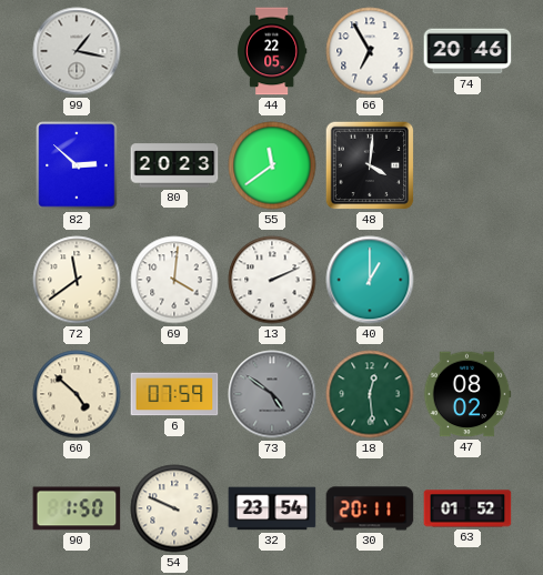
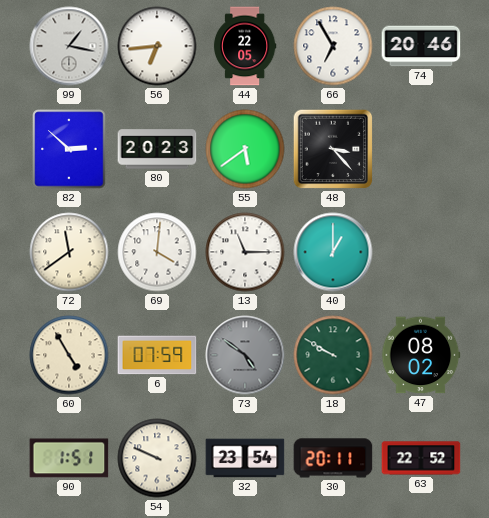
56: none -> 6:44
55: 11:39 -> 5:39
48: 4:01 -> 3:23
13: 2:11 -> 11:15
60: 4:52 -> 4:55
18: 12:29 -> 9:50
90: 1:50 -> 1:51
63: 01:52 -> 22:52
